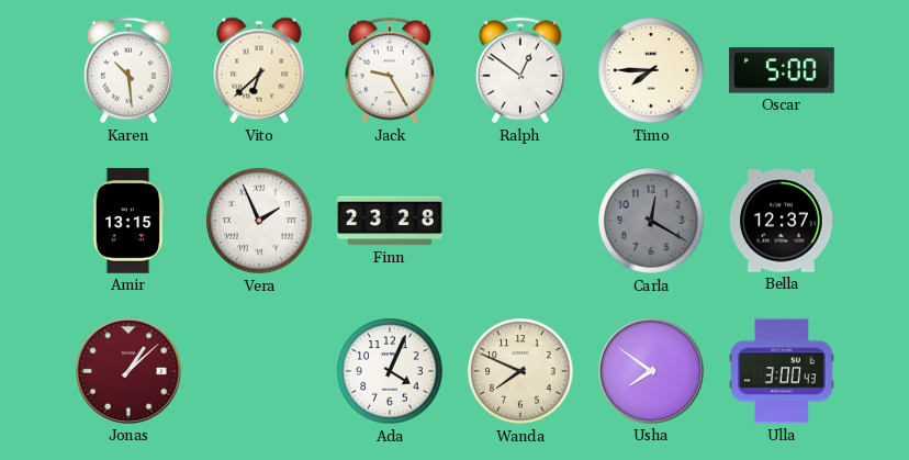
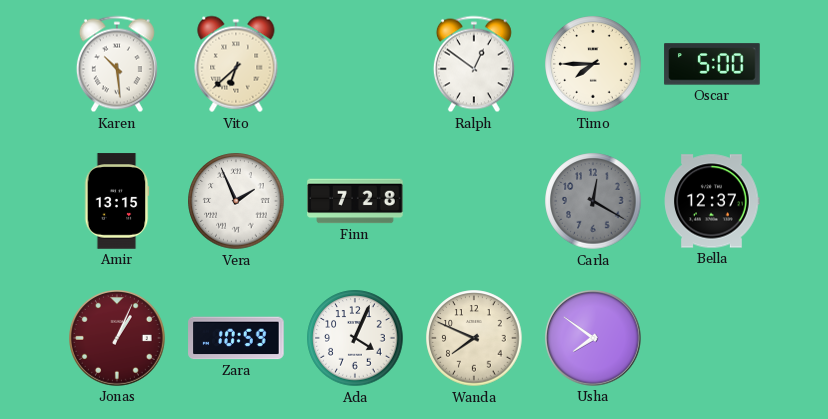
Jack: 9:25 -> none
Finn: 23:28 -> 7:28
Jonas: 1:08 -> 1:04
Zara: none -> 10:59
Ulla: 3:00 -> none
